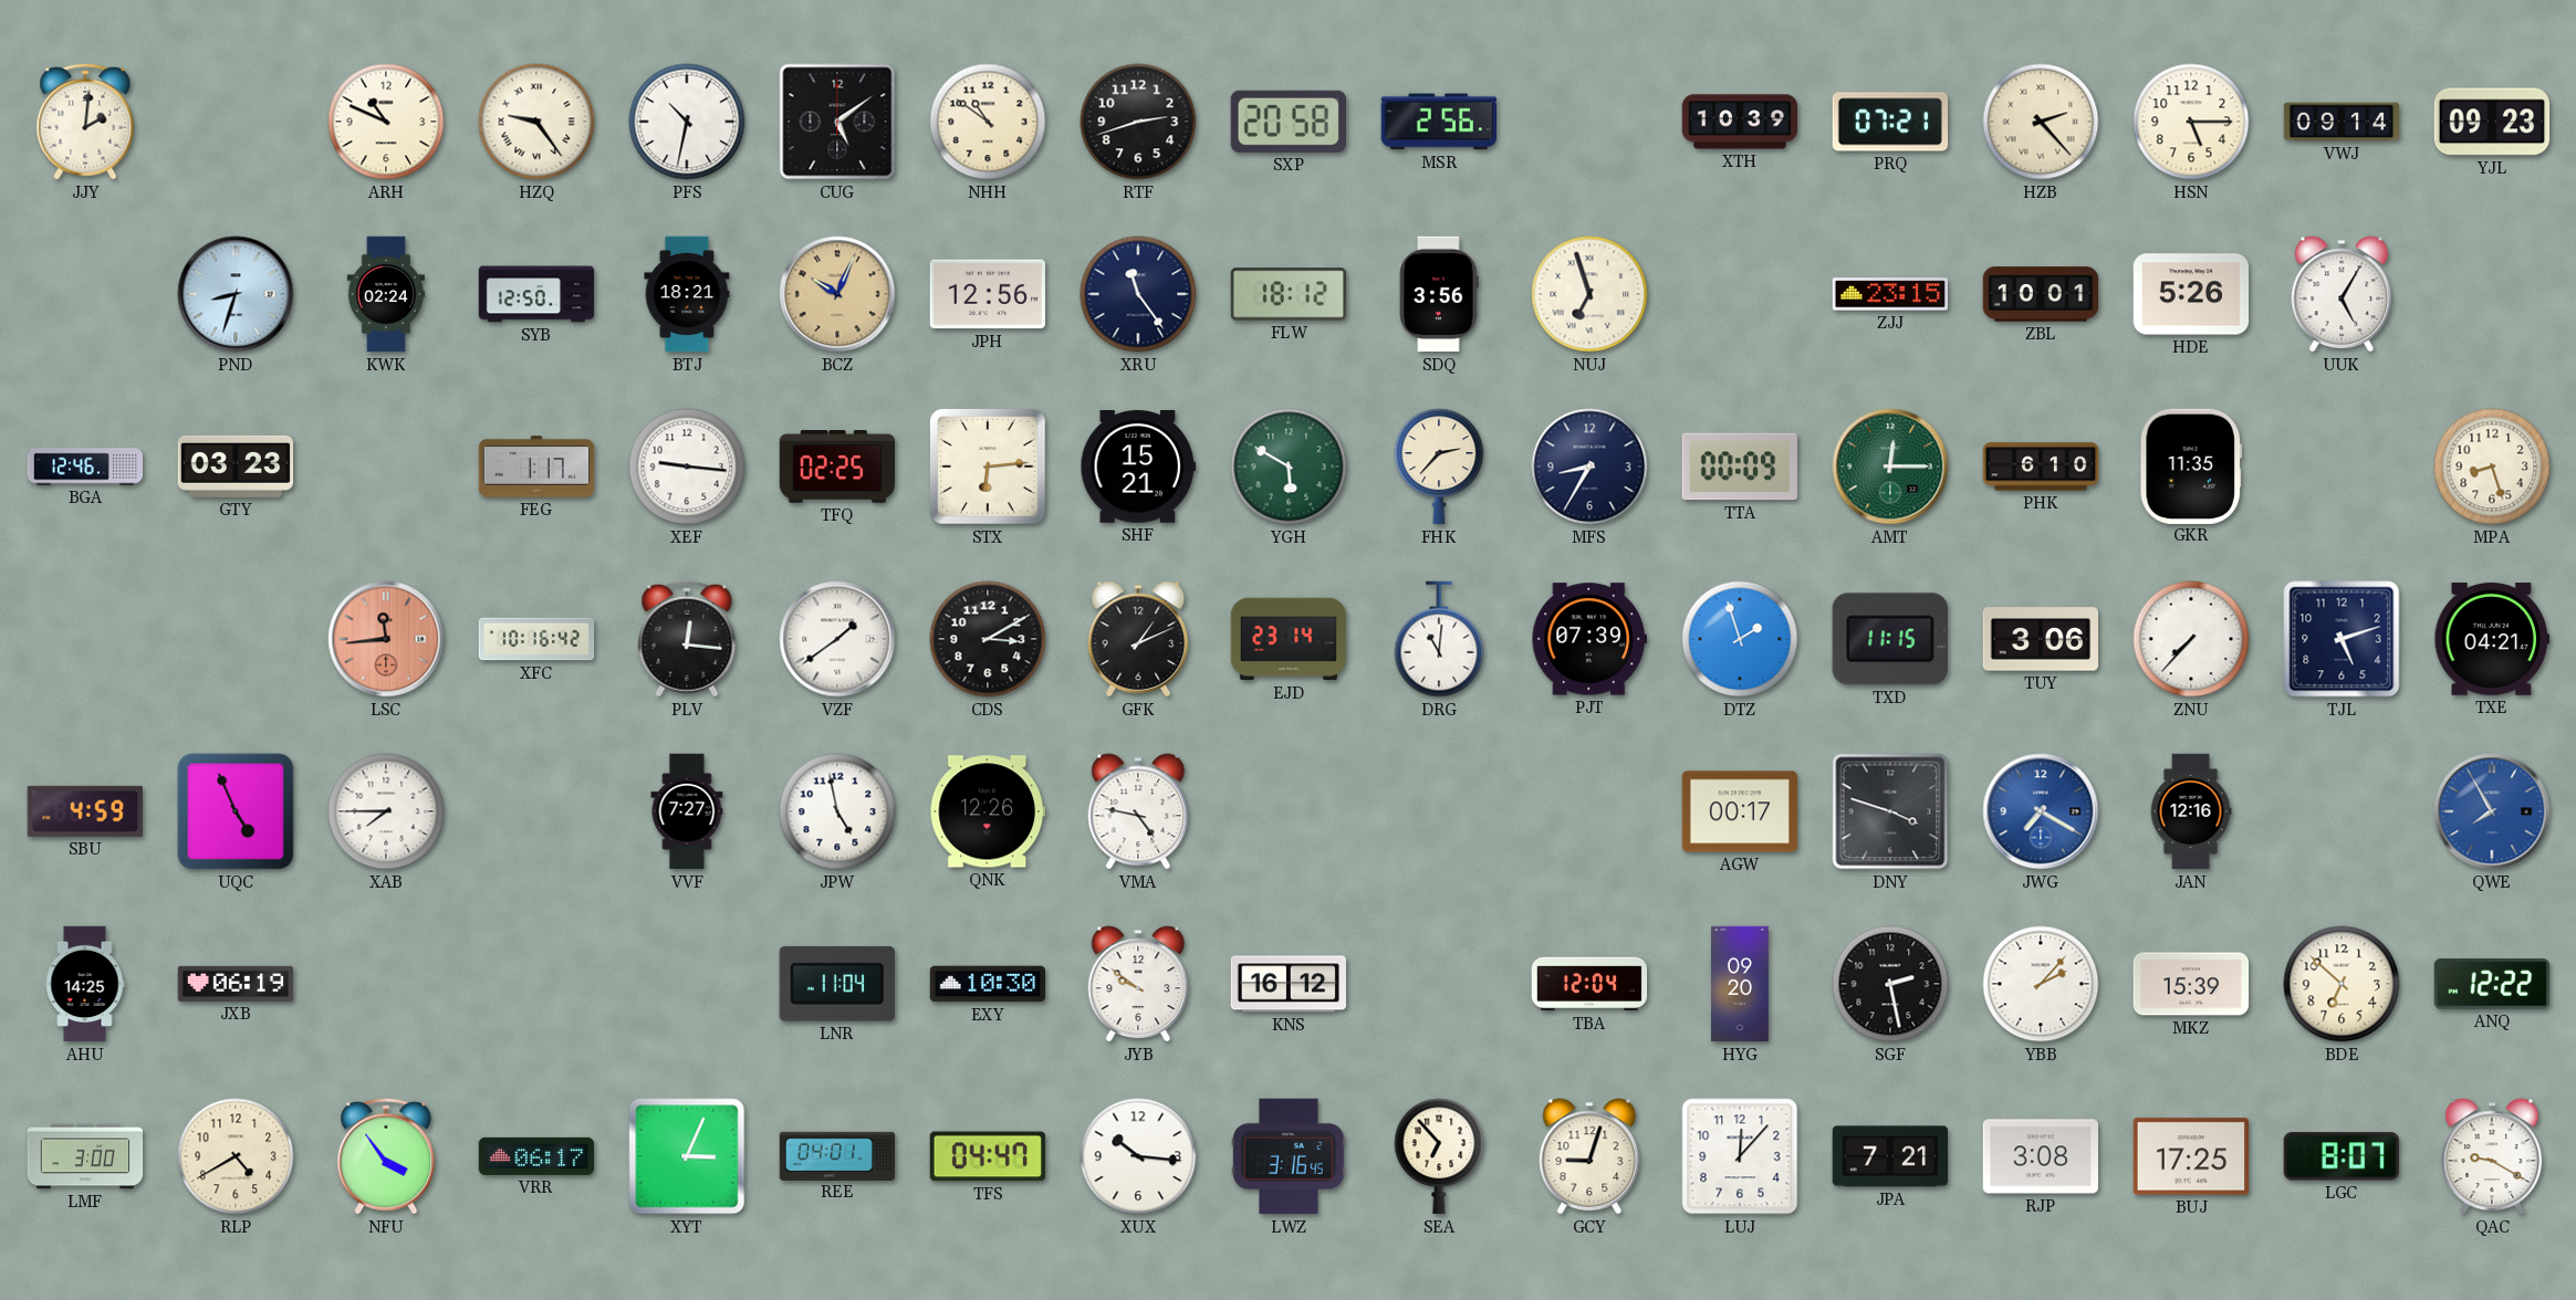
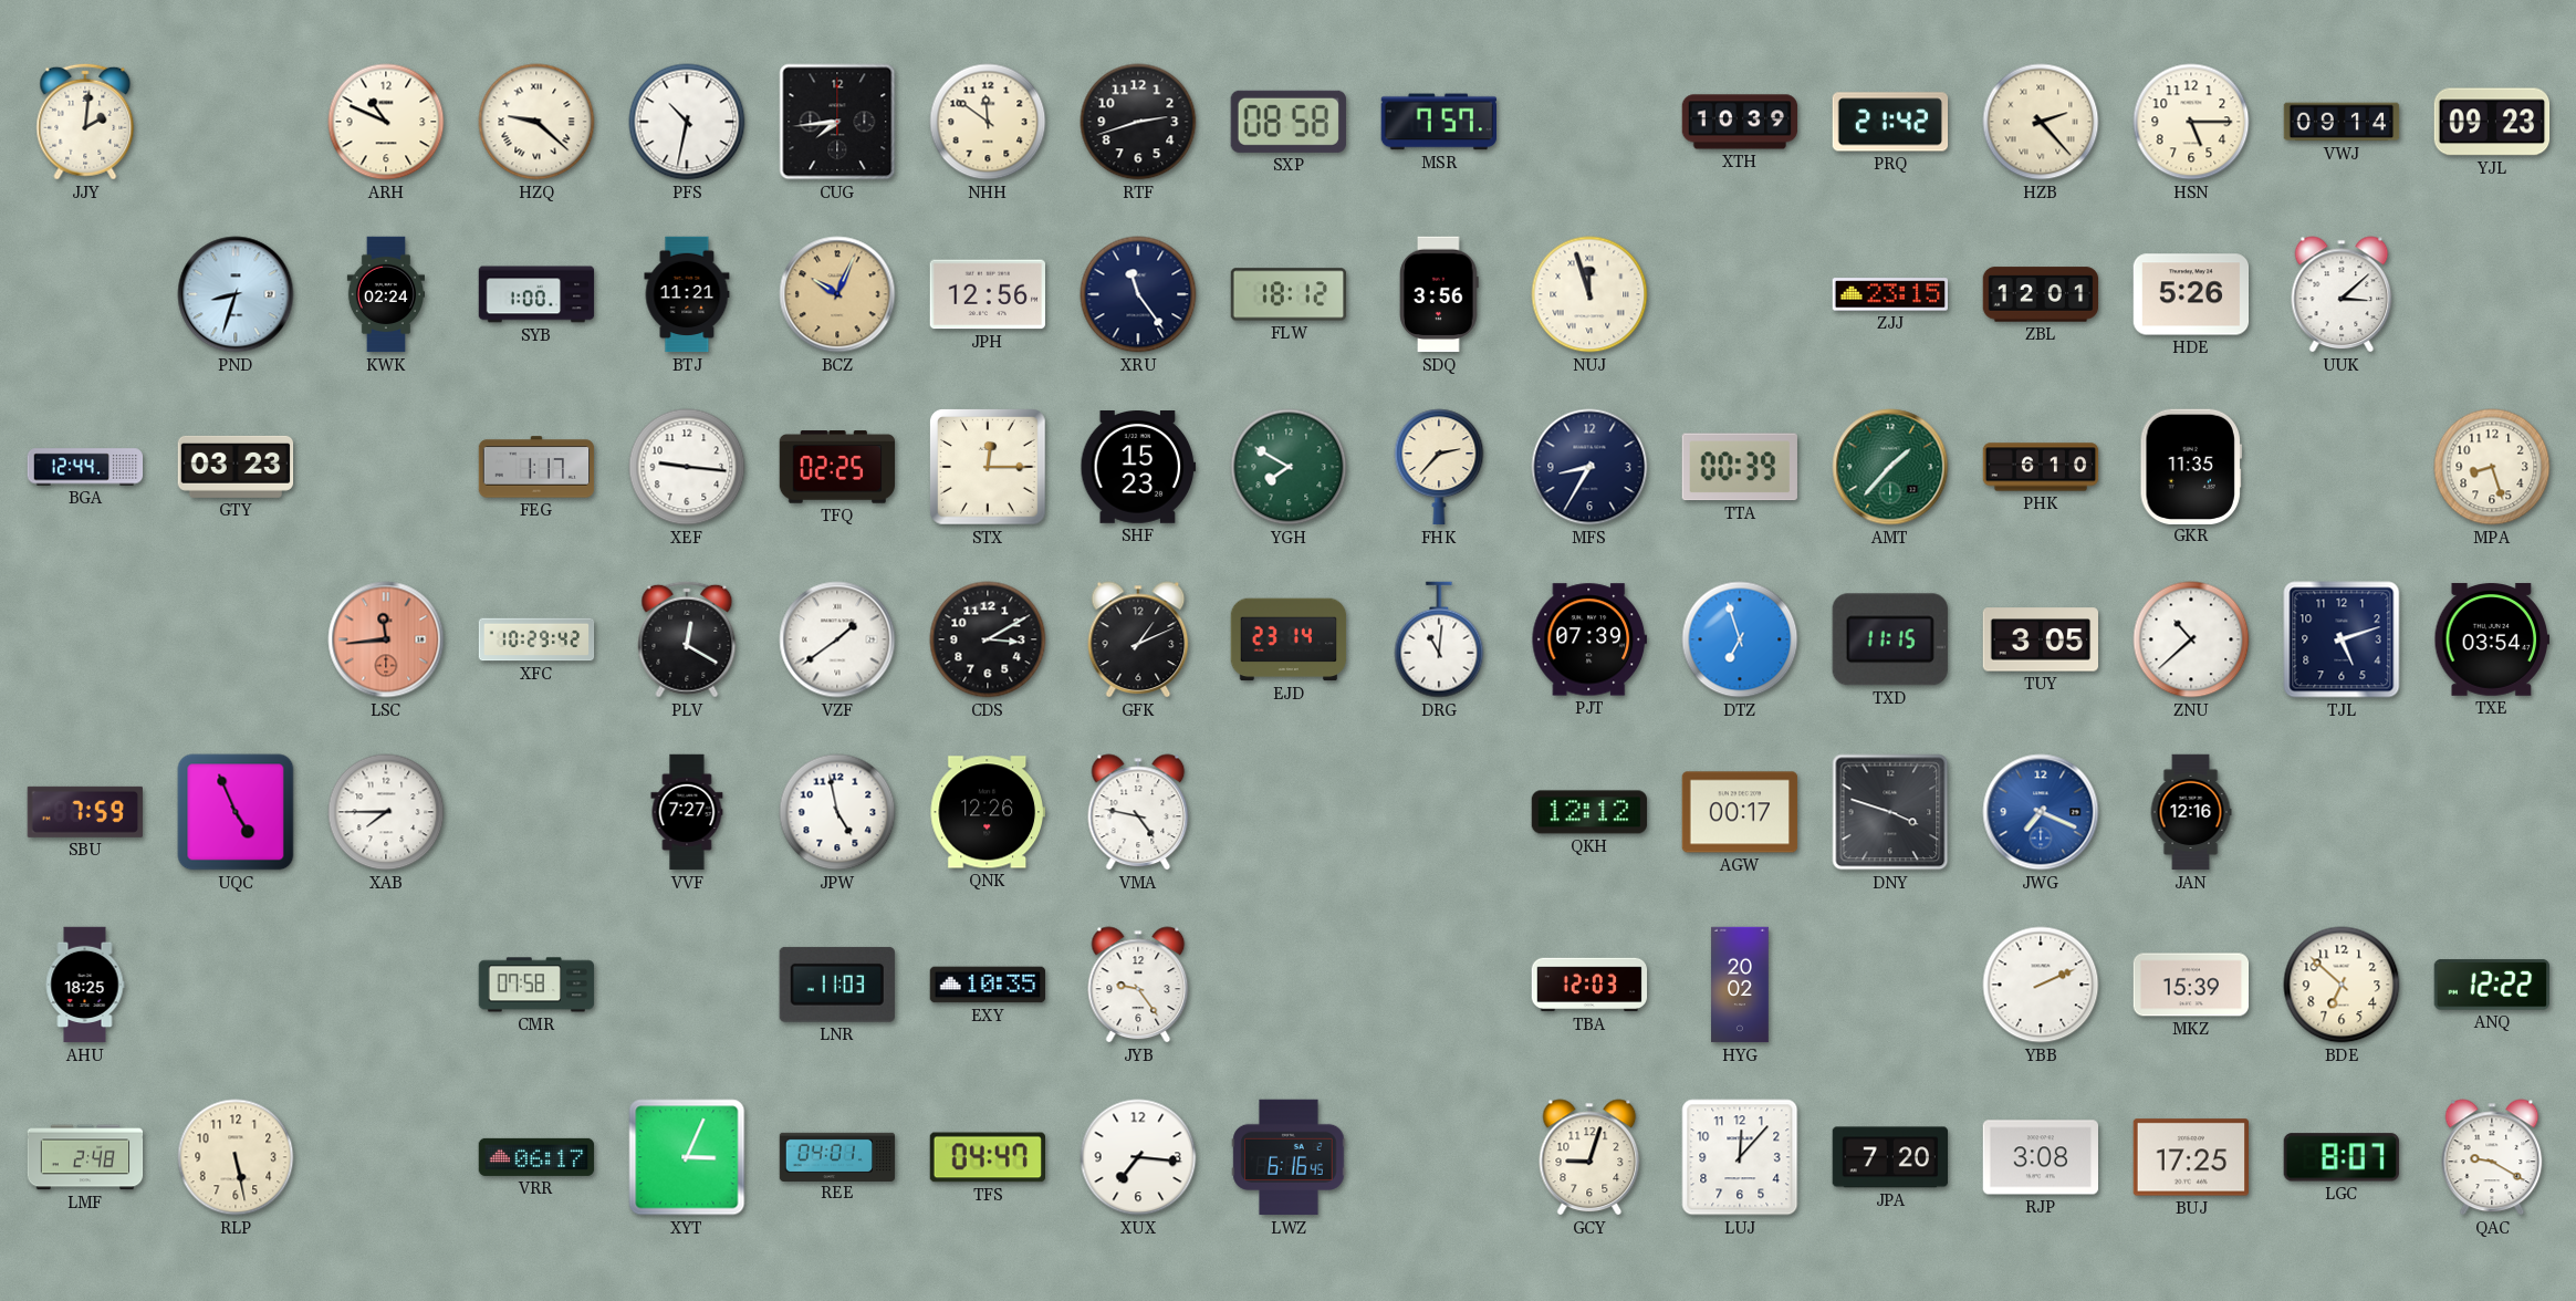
HZQ: 9:24 -> 9:22
CUG: 5:09 -> 7:44
NHH: 10:51 -> 11:51
SXP: 20:58 -> 08:58
MSR: 2:56 -> 7:57
PRQ: 07:21 -> 21:42
SYB: 12:50 -> 1:00
BTJ: 18:21 -> 11:21
NUJ: 6:57 -> 11:57
ZBL: 10:01 -> 12:01
UUK: 5:05 -> 3:08
BGA: 12:46 -> 12:44
STX: 6:14 -> 12:15
SHF: 15:21 -> 15:23
YGH: 5:50 -> 7:50
TTA: 00:09 -> 00:39
AMT: 12:15 -> 1:37
XFC: 10:16 -> 10:29
PLV: 12:16 -> 12:20
DTZ: 1:57 -> 6:57
TUY: 3:06 -> 3:05
ZNU: 7:37 -> 10:38
TXE: 04:21 -> 03:54
SBU: 4:59 -> 7:59
QKH: none -> 12:12
JWG: 7:20 -> 7:19
QWE: 7:55 -> none
AHU: 14:25 -> 18:25
JXB: 06:19 -> none
CMR: none -> 07:58
LNR: 11:04 -> 11:03
EXY: 10:30 -> 10:35
JYB: 9:51 -> 9:24
KNS: 16:12 -> none
TBA: 12:04 -> 12:03
HYG: 09:20 -> 20:02
SGF: 2:28 -> none
YBB: 2:07 -> 2:11
LMF: 3:00 -> 2:48
RLP: 4:40 -> 5:28
NFU: 3:54 -> none
XUX: 10:16 -> 7:16
LWZ: 3:16 -> 6:16
SEA: 6:53 -> none
JPA: 7:21 -> 7:20
